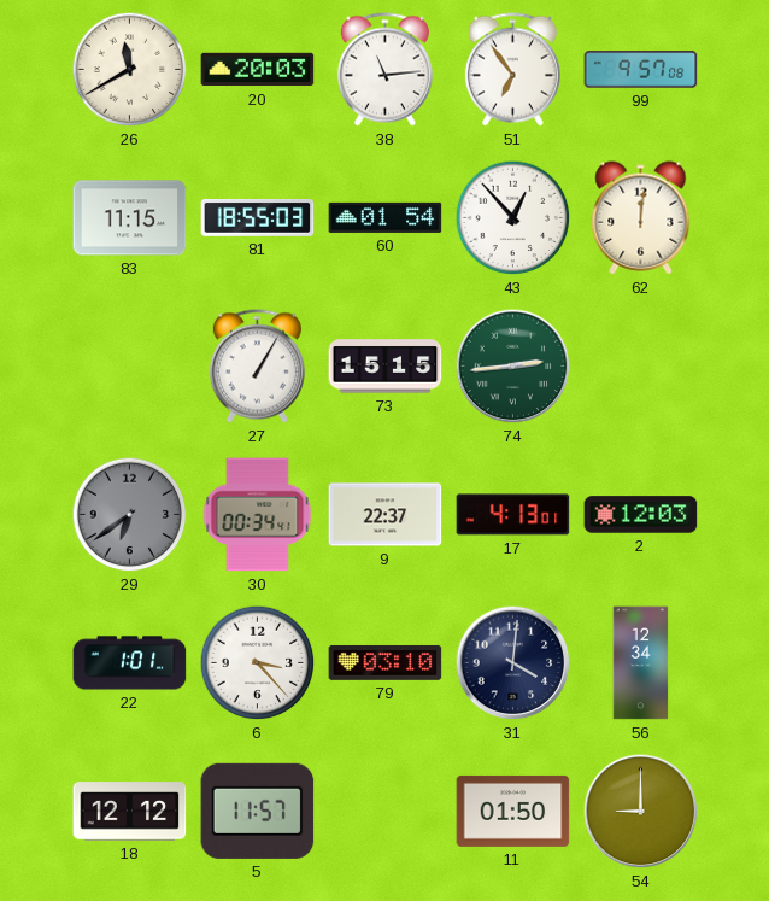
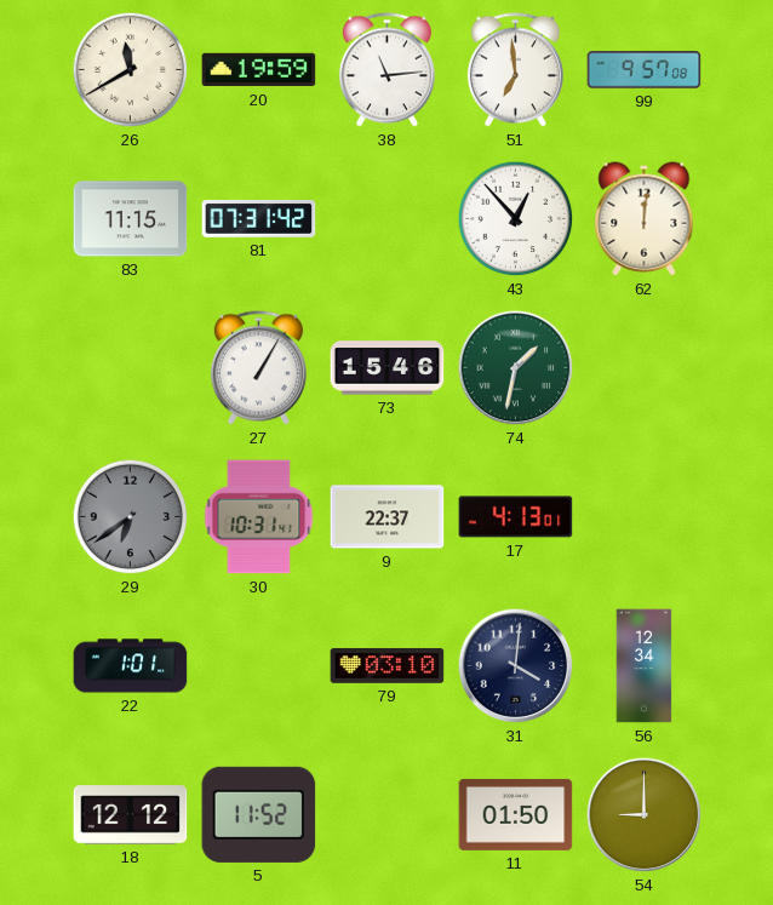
20: 20:03 -> 19:59
51: 6:54 -> 6:59
81: 18:55 -> 07:31
60: 01:54 -> none
73: 15:15 -> 15:46
74: 2:44 -> 1:32
30: 00:34 -> 10:31
2: 12:03 -> none
6: 3:23 -> none
5: 11:57 -> 11:52
